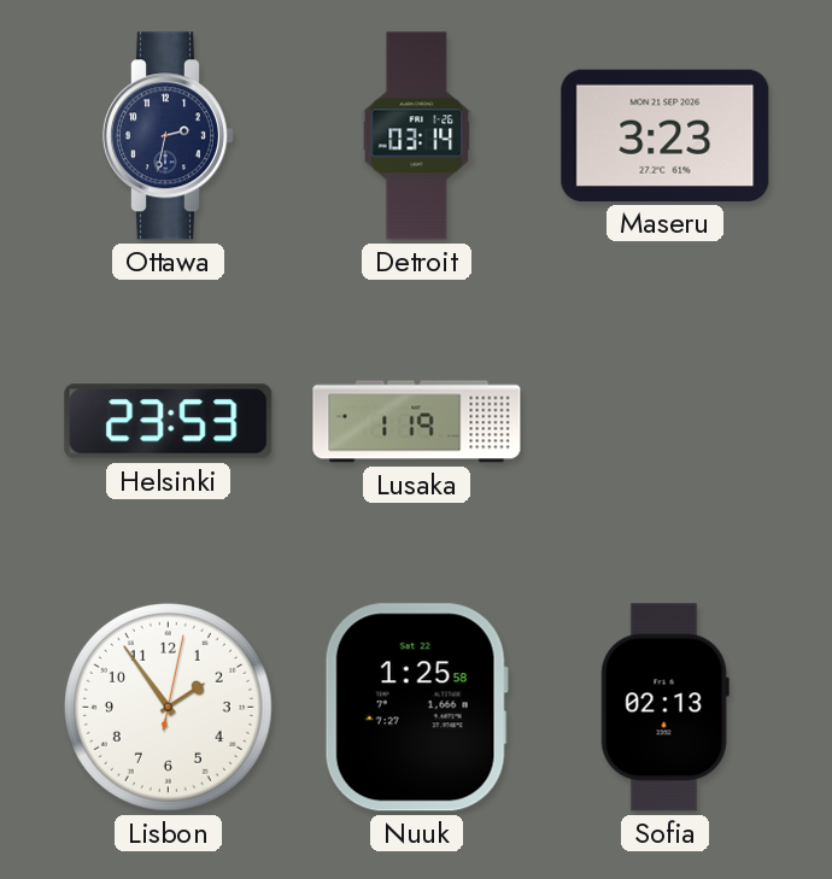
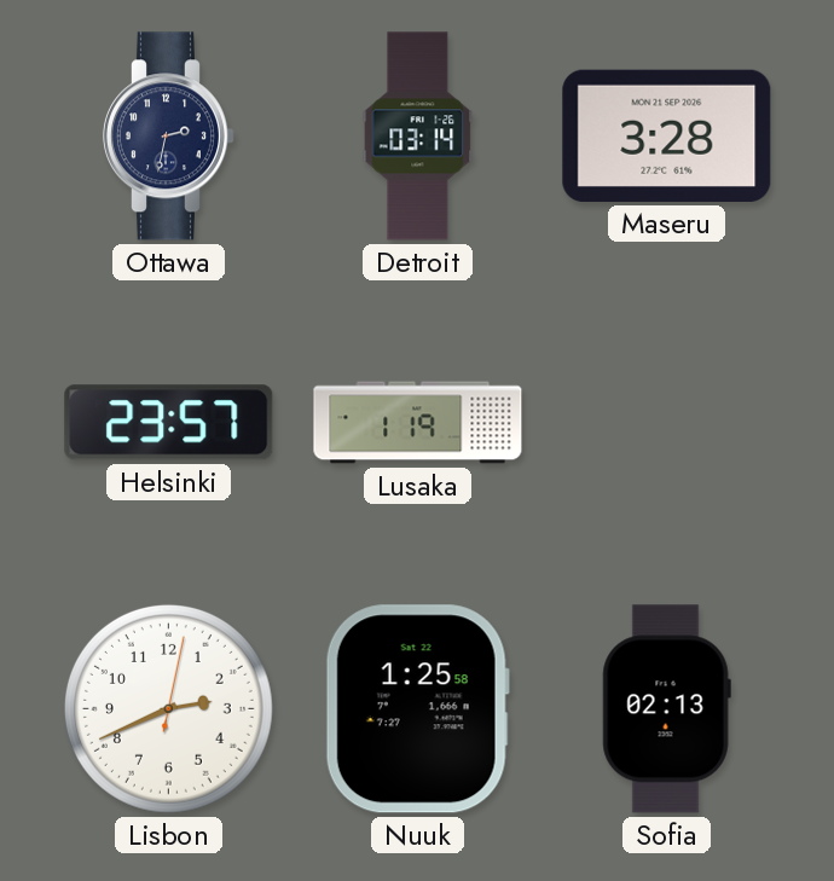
Maseru: 3:23 -> 3:28
Helsinki: 23:53 -> 23:57
Lisbon: 1:54 -> 2:41
